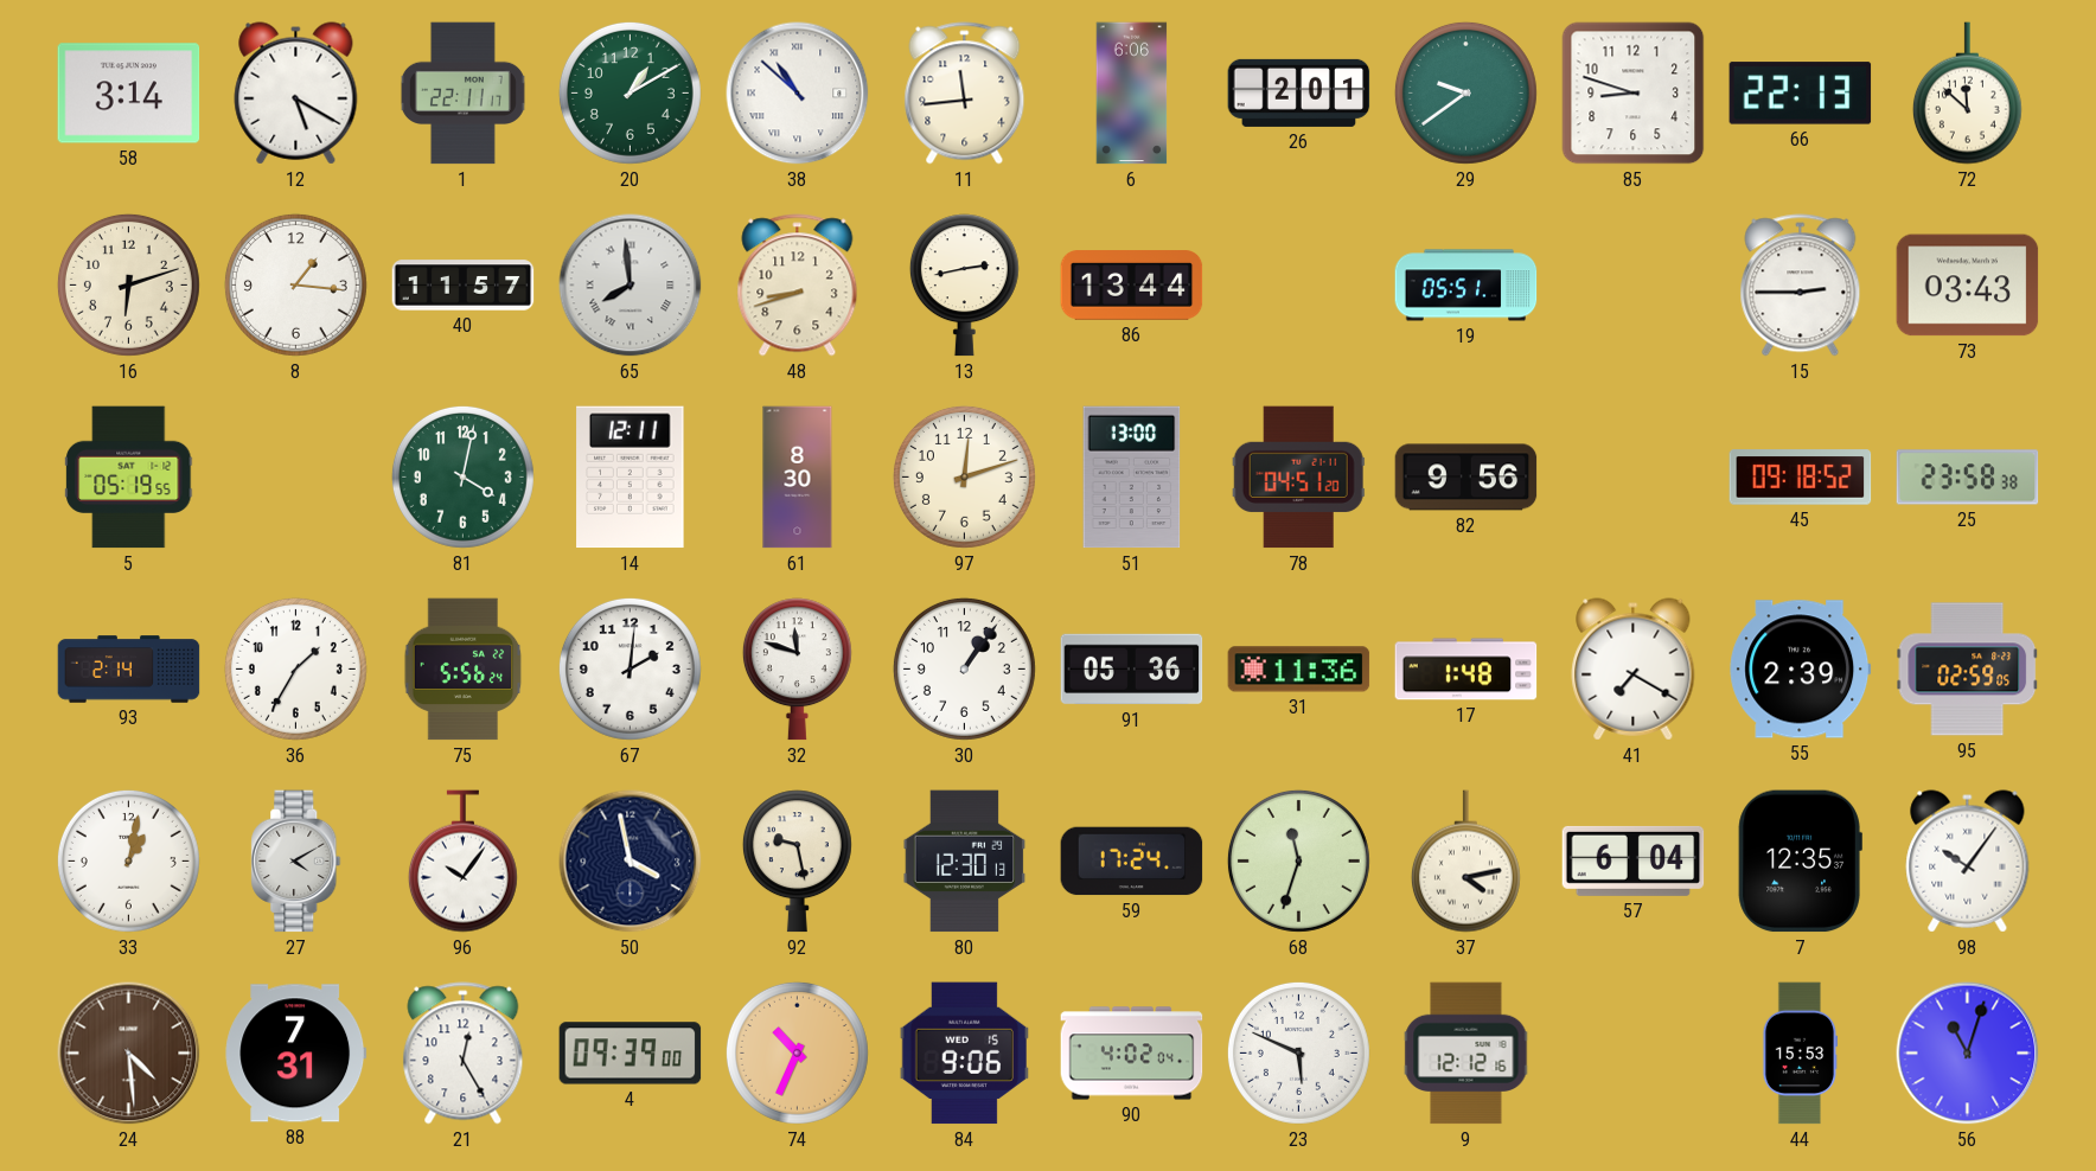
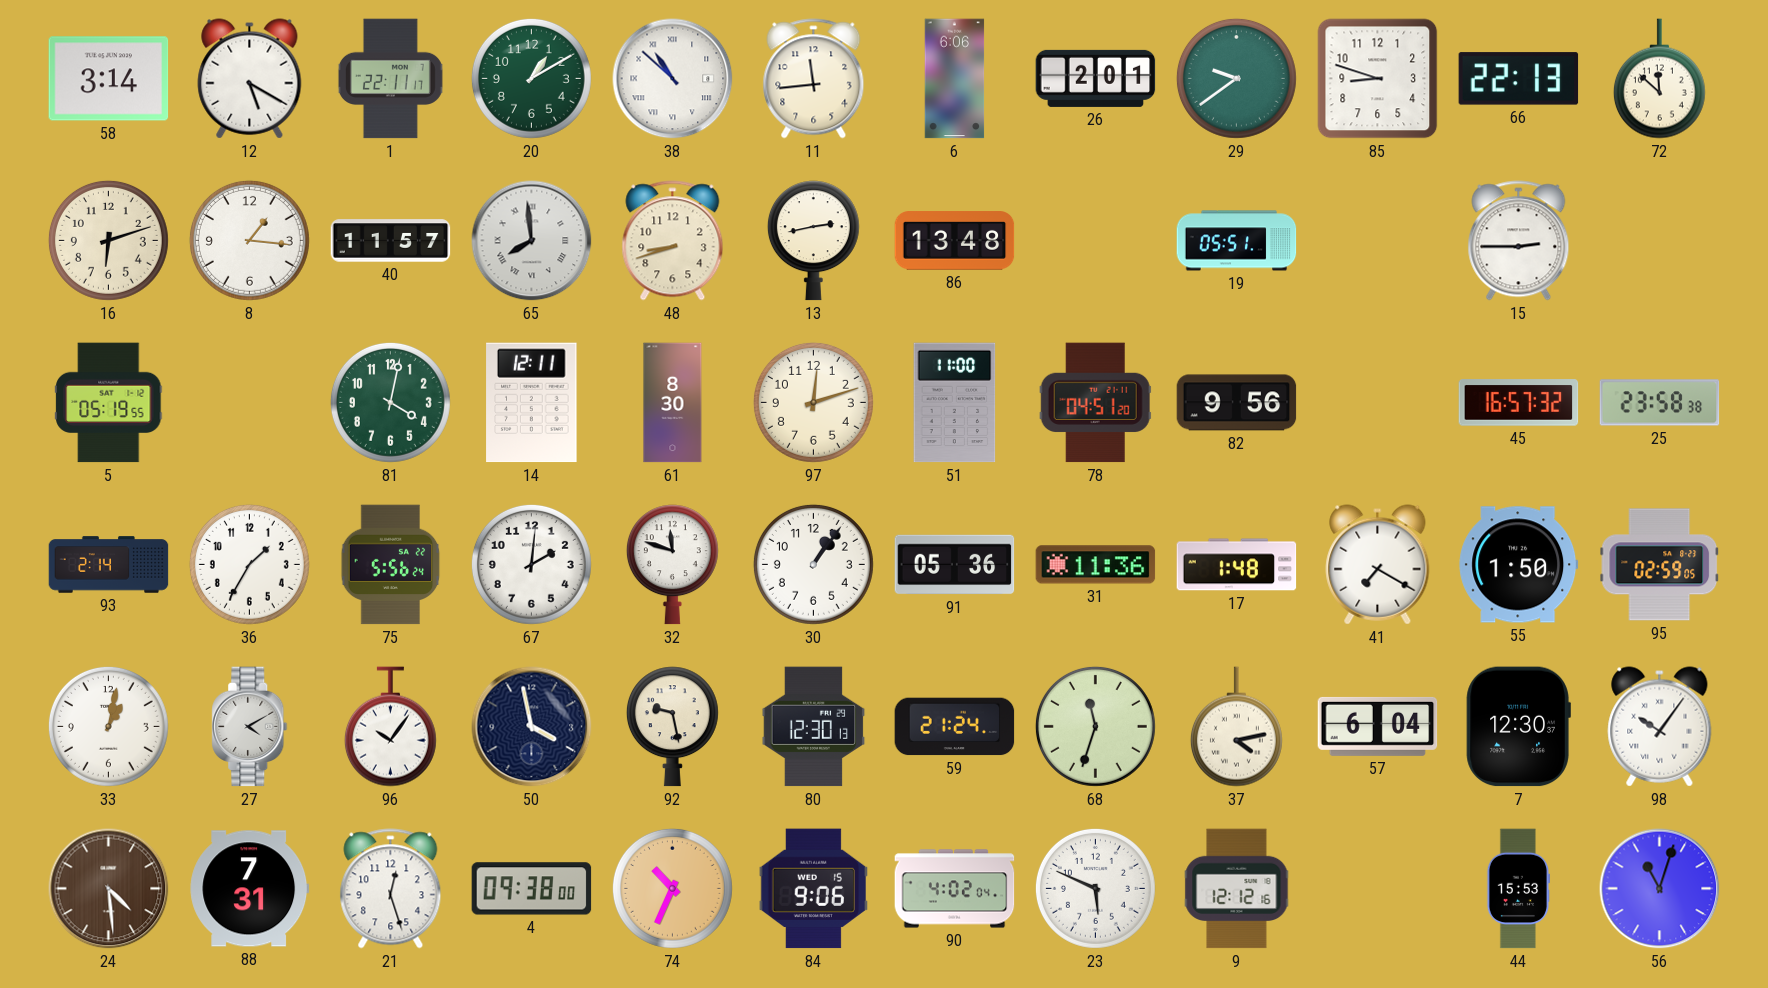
86: 13:44 -> 13:48
73: 03:43 -> none
51: 13:00 -> 11:00
45: 09:18 -> 16:57
55: 2:39 -> 1:50
59: 17:24 -> 21:24
7: 12:35 -> 12:30
21: 12:25 -> 12:27
4: 09:39 -> 09:38
